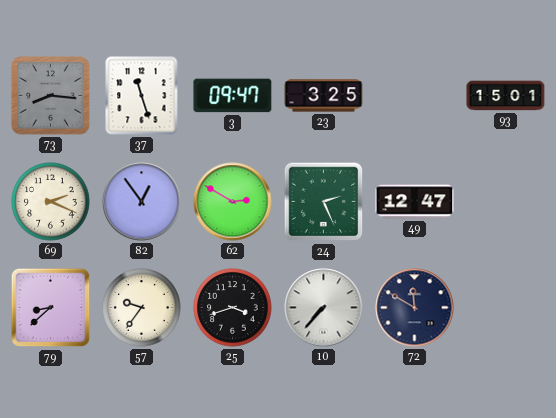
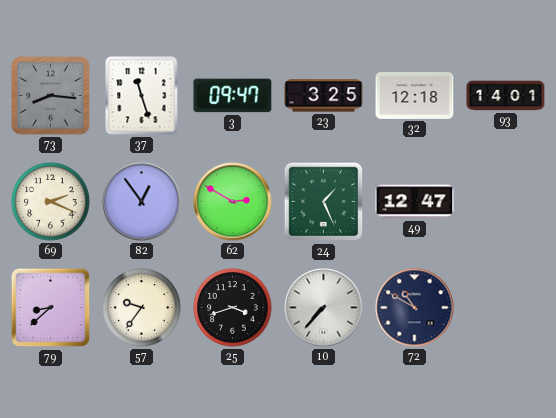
32: none -> 12:18
93: 15:01 -> 14:01
24: 2:26 -> 1:26
72: 11:50 -> 10:50
